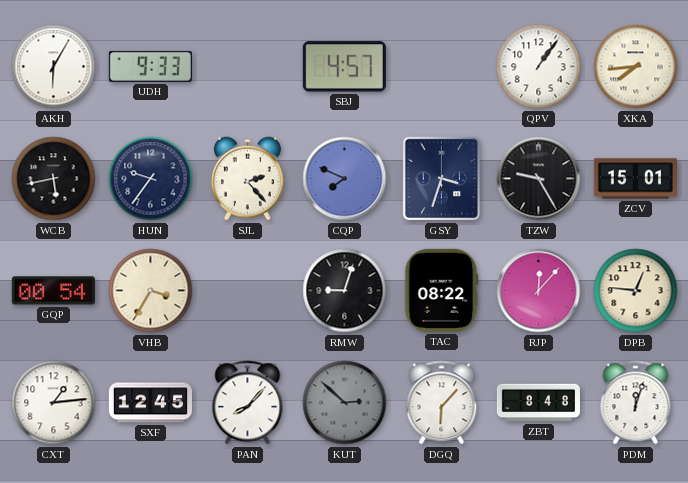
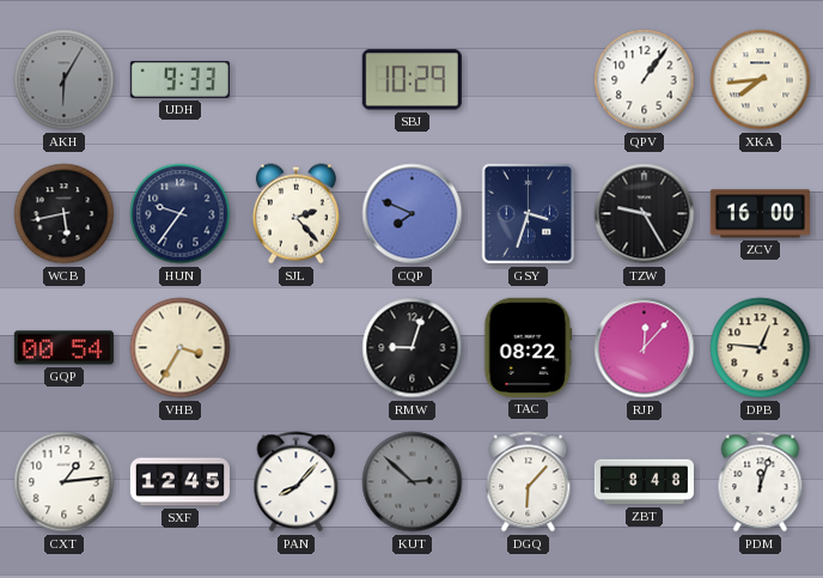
AKH dial: white -> grey
SBJ: 4:57 -> 10:29
ZCV: 15:01 -> 16:00
